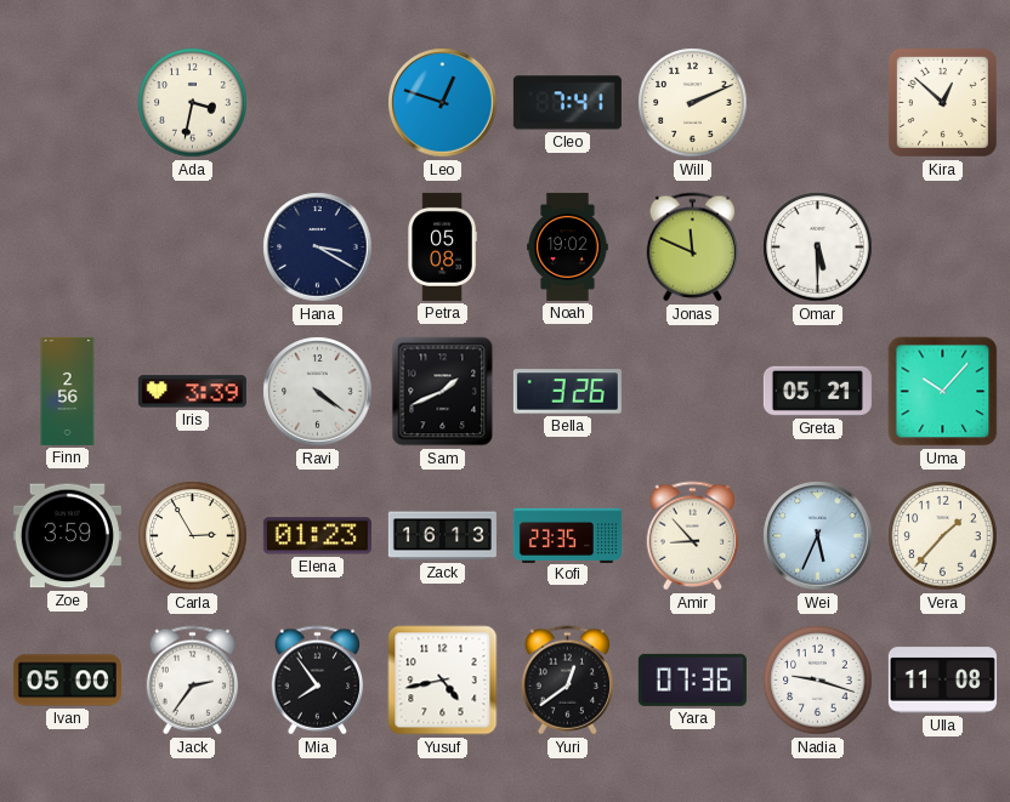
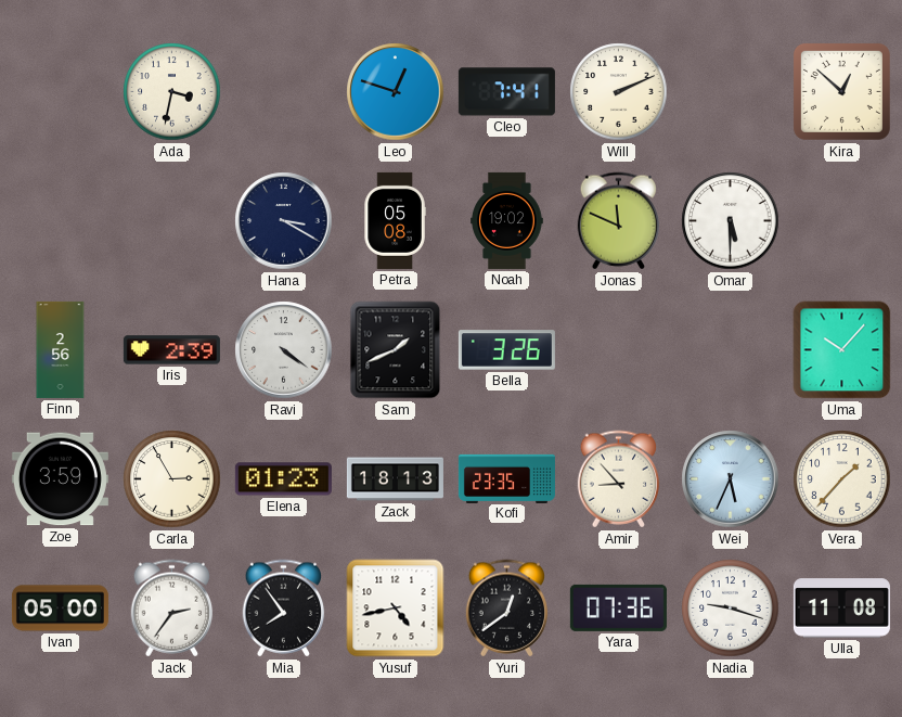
Iris: 3:39 -> 2:39
Greta: 05:21 -> none
Zack: 16:13 -> 18:13
